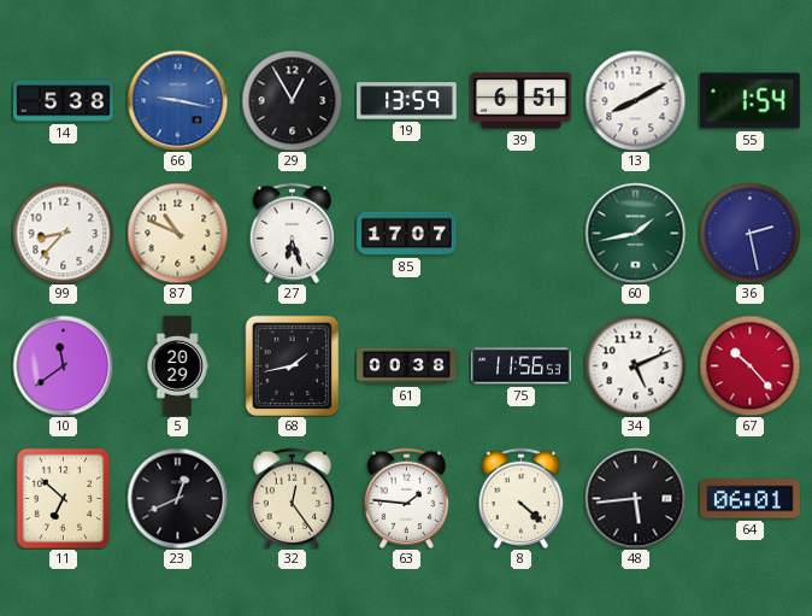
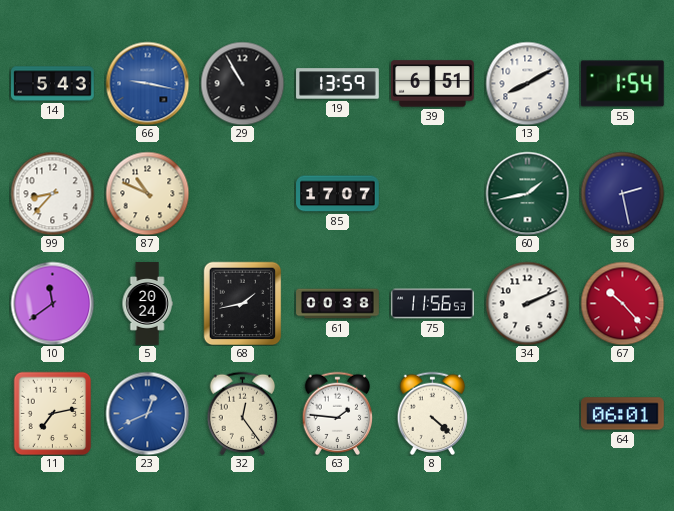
14: 5:38 -> 5:43
29: 12:55 -> 10:55
27: 6:27 -> none
5: 20:29 -> 20:24
34: 5:11 -> 2:11
11: 6:52 -> 7:13
23 dial: black -> blue
48: 5:44 -> none
